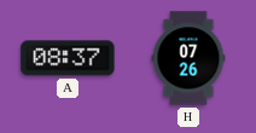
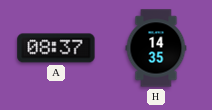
H: 07:26 -> 14:35
